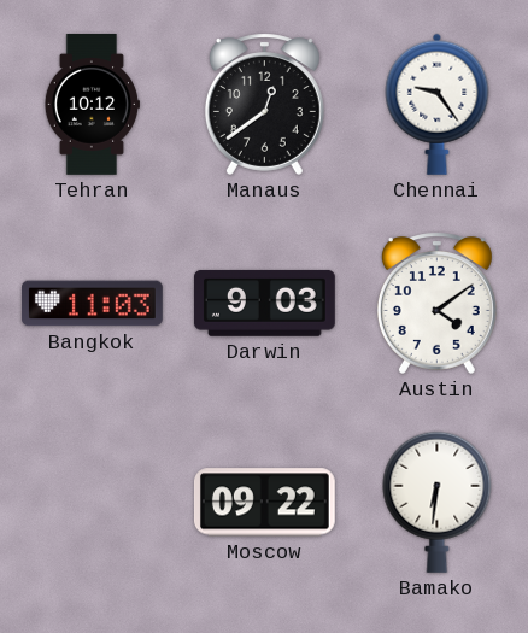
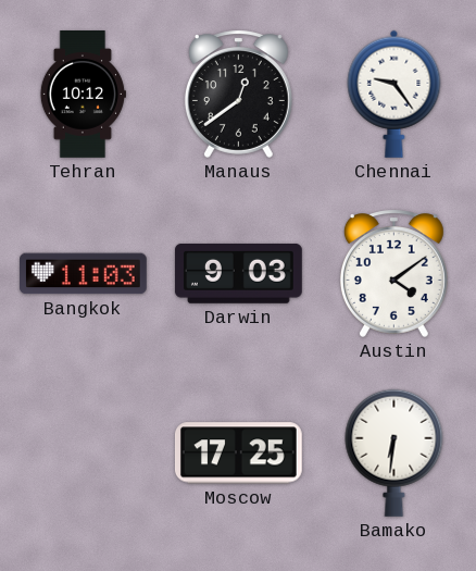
Moscow: 09:22 -> 17:25
